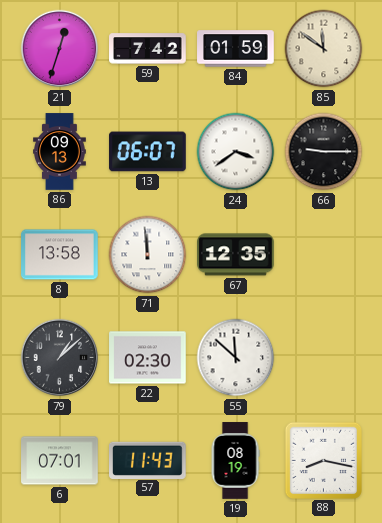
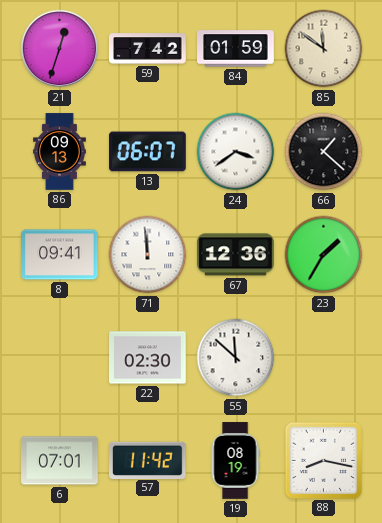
66: 9:15 -> 1:22
8: 13:58 -> 09:41
67: 12:35 -> 12:36
23: none -> 1:35
79: 1:08 -> none
57: 11:43 -> 11:42
